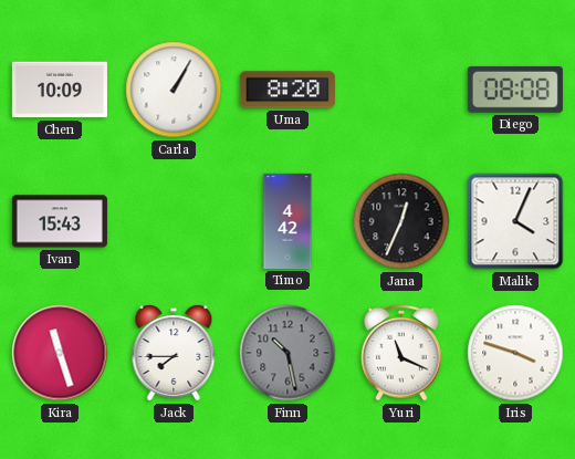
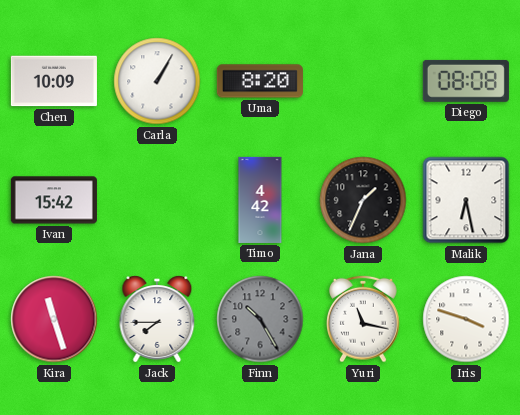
Ivan: 15:43 -> 15:42
Jana: 12:34 -> 1:34
Malik: 4:04 -> 6:28
Finn: 10:28 -> 10:25
Yuri: 11:19 -> 11:17
